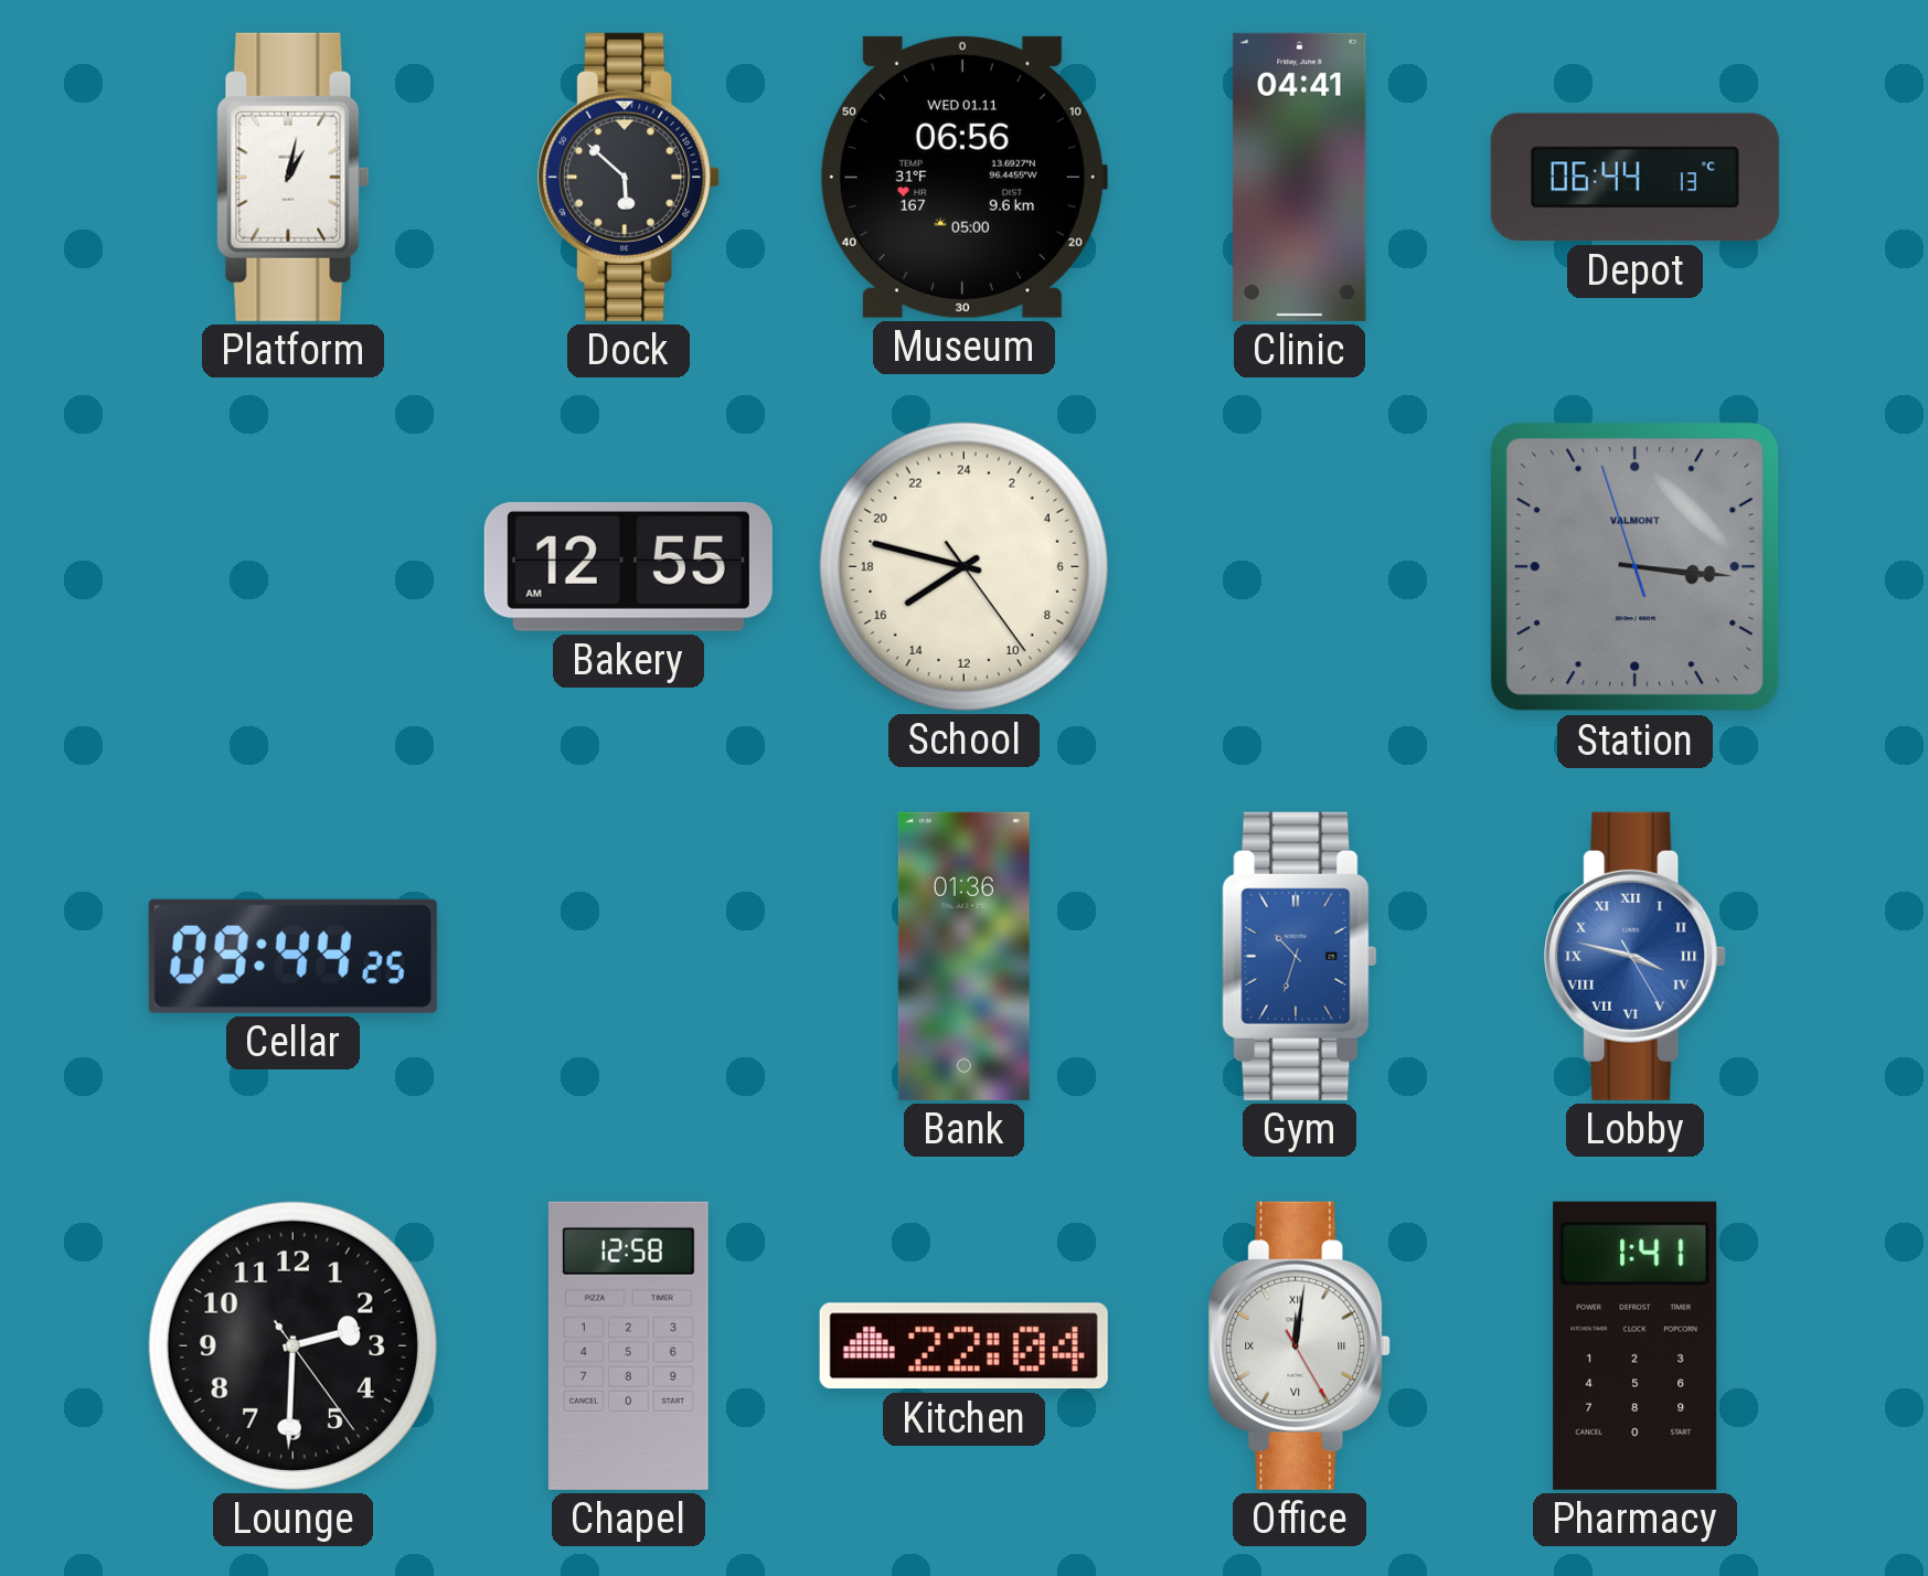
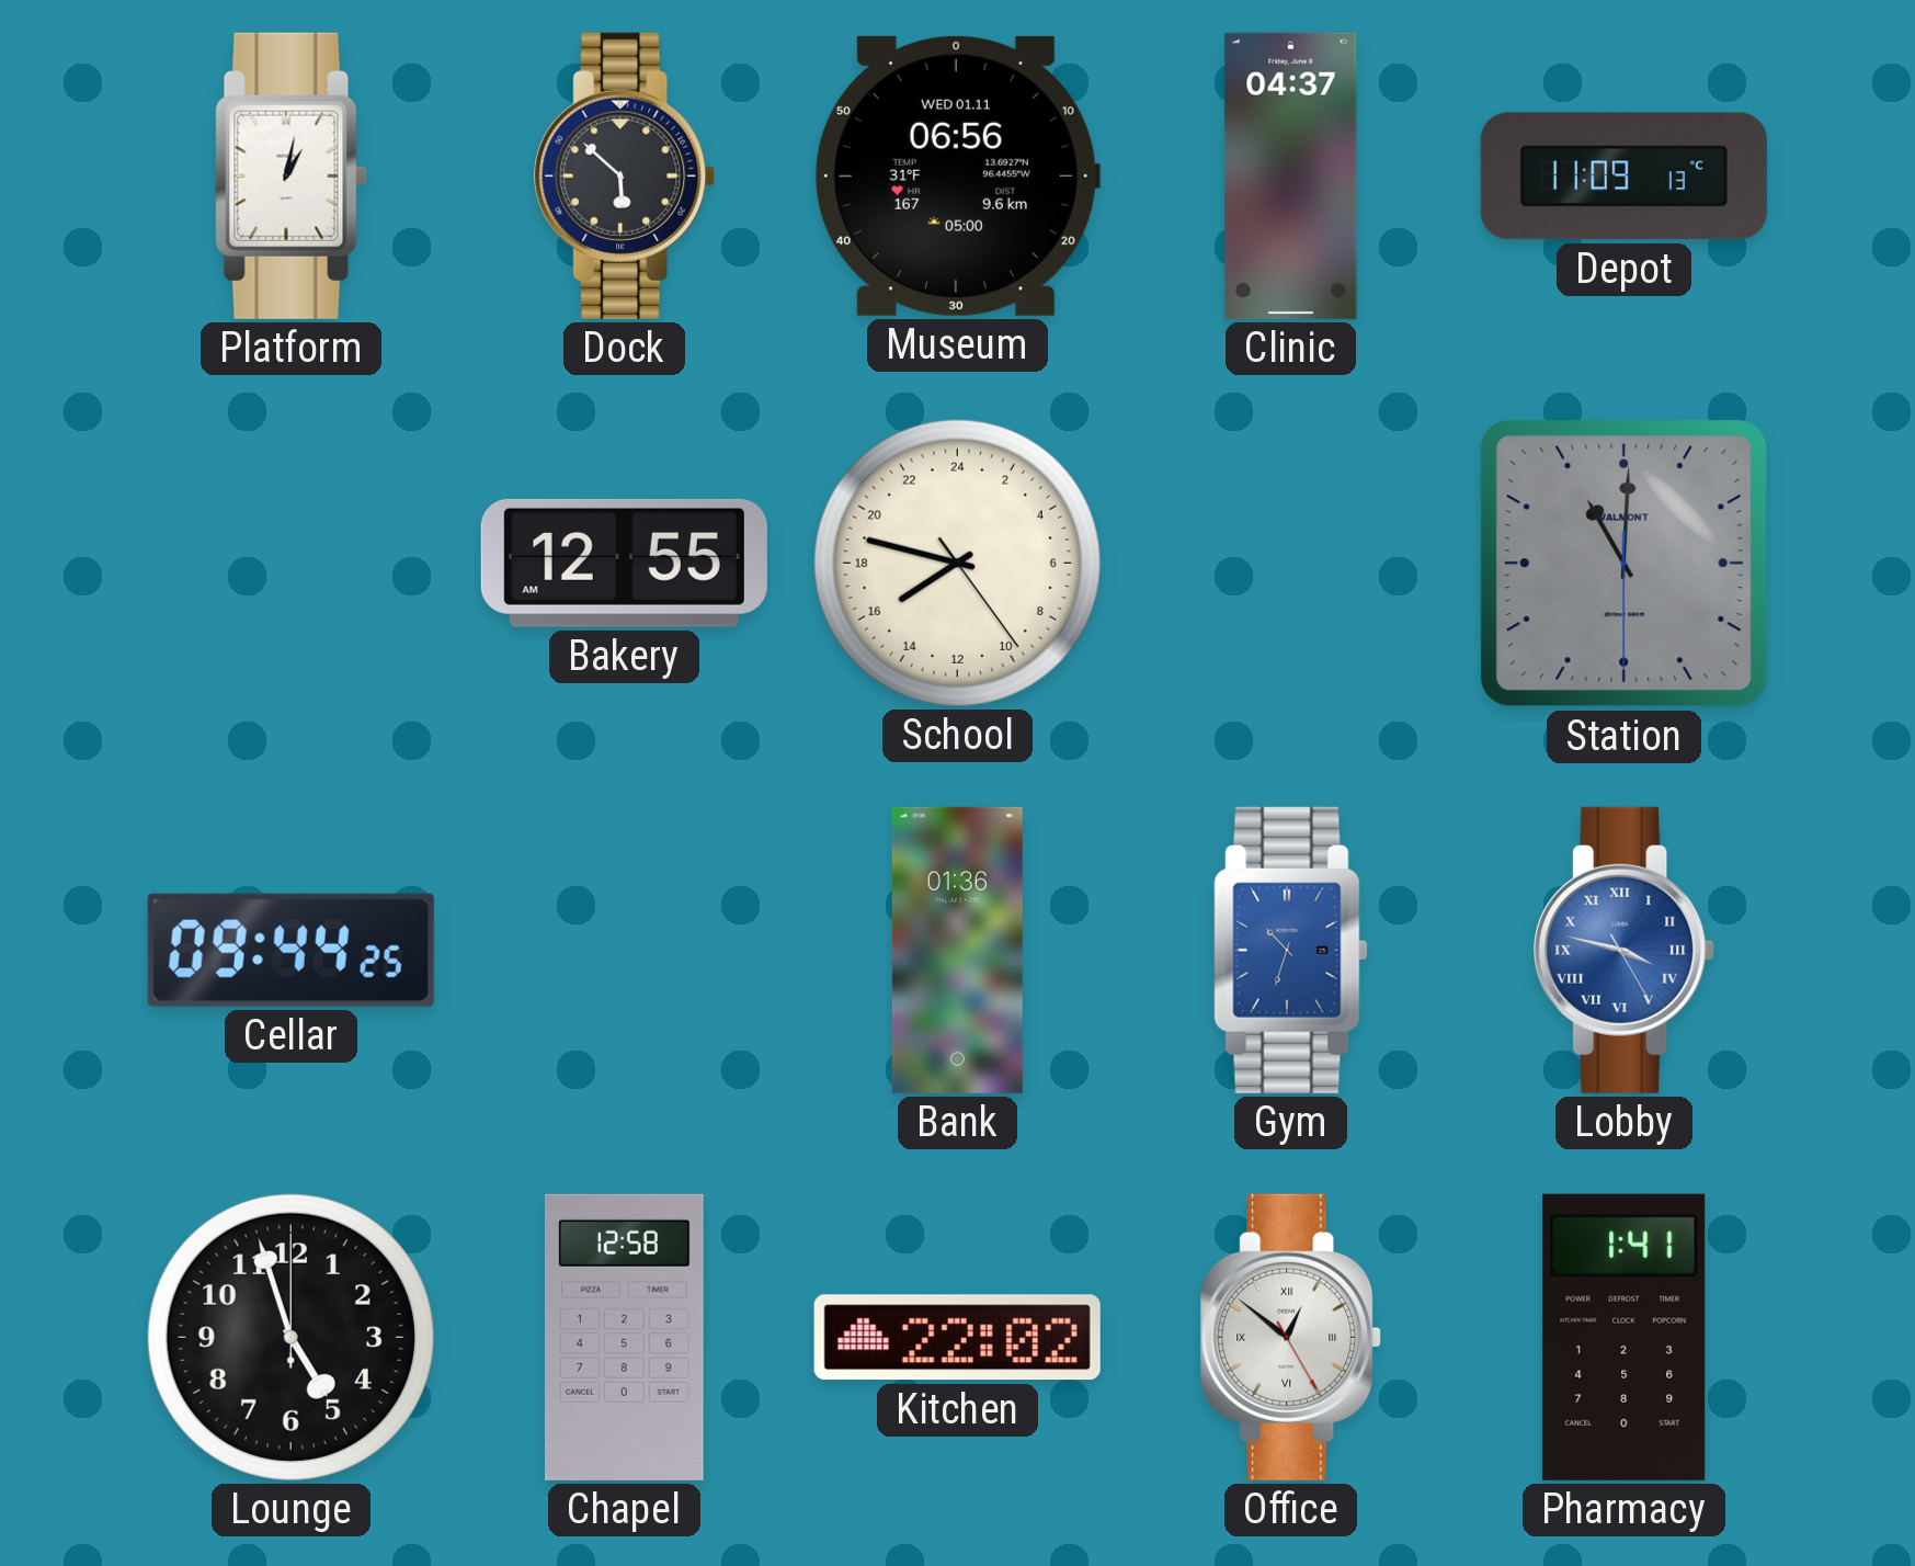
Clinic: 04:41 -> 04:37
Depot: 06:44 -> 11:09
Station: 3:15 -> 11:00
Lounge: 2:30 -> 4:57
Kitchen: 22:04 -> 22:02
Office: 12:01 -> 12:51
